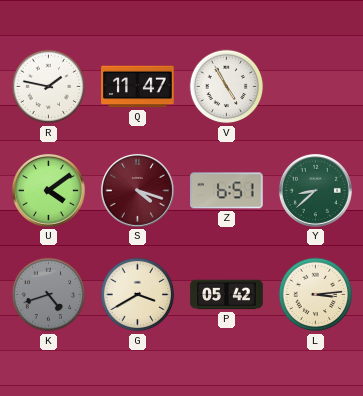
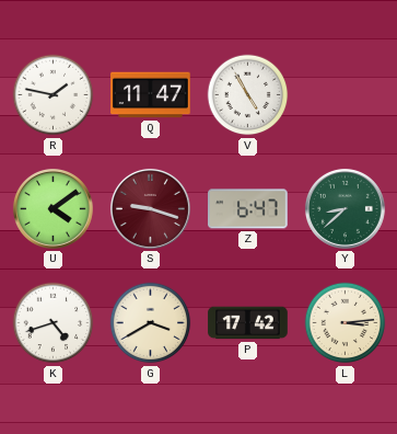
S: 4:18 -> 9:18
Z: 6:51 -> 6:47
K dial: grey -> white
P: 05:42 -> 17:42
